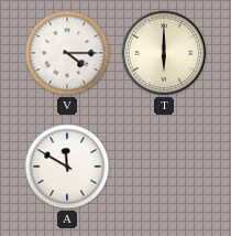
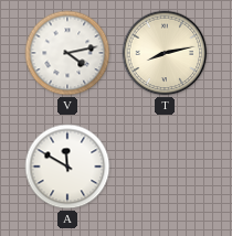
V: 4:15 -> 4:13
T: 6:00 -> 8:13
